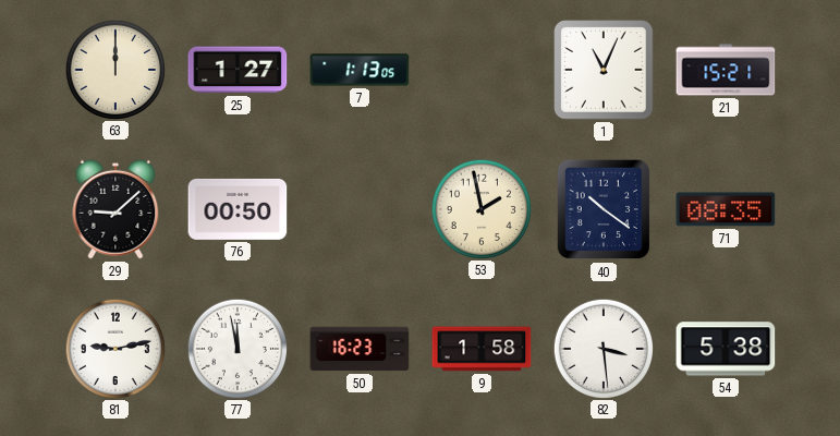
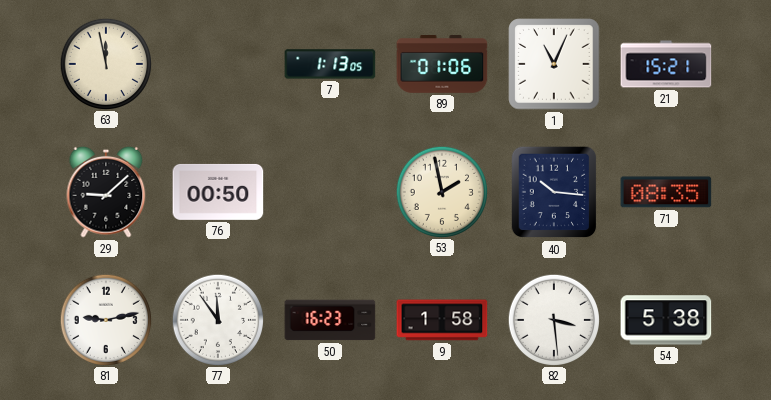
63: 12:00 -> 11:58
25: 1:27 -> none
89: none -> 01:06
40: 10:21 -> 10:16
77: 11:58 -> 11:54
